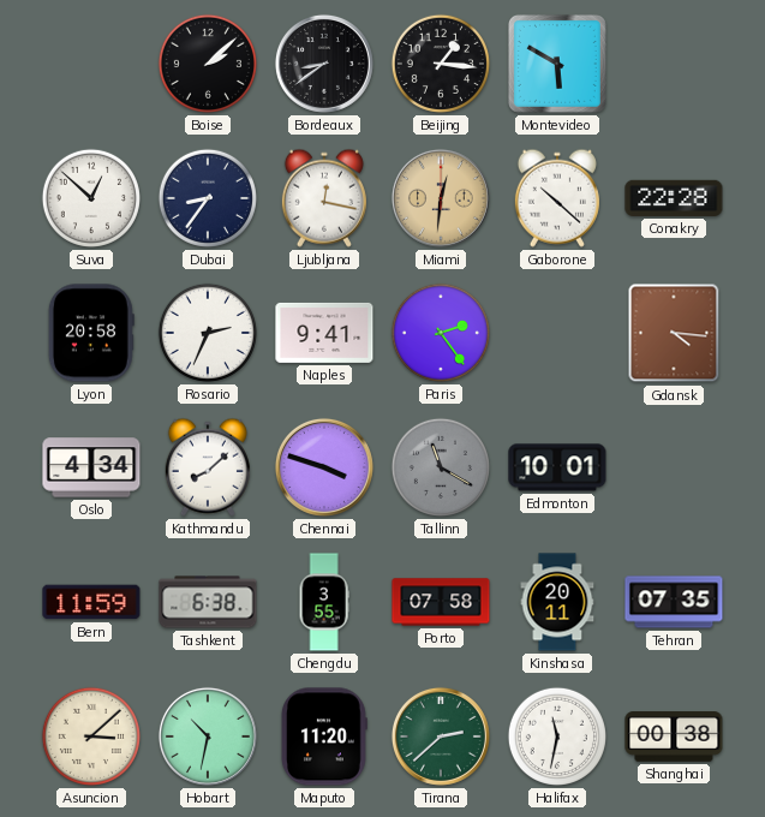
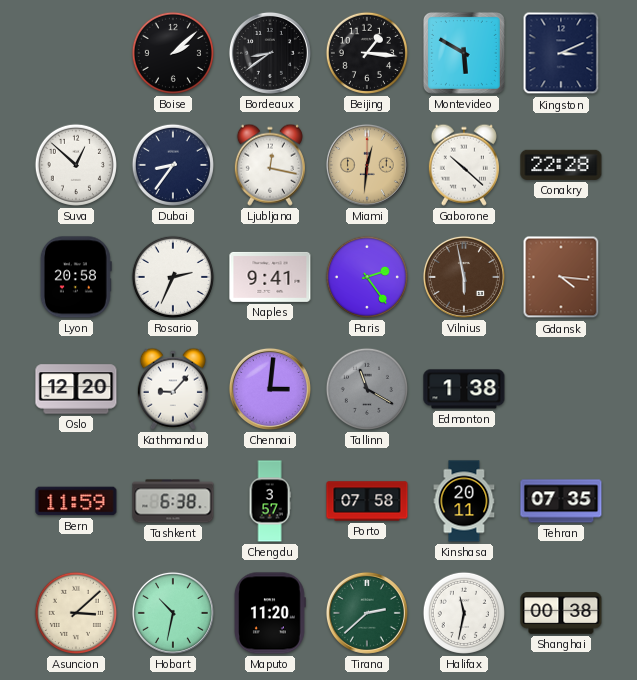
Kingston: none -> 3:11
Vilnius: none -> 5:58
Oslo: 4:34 -> 12:20
Kathmandu: 8:08 -> 9:07
Chennai: 3:48 -> 3:01
Edmonton: 10:01 -> 1:38
Chengdu: 3:55 -> 3:57
